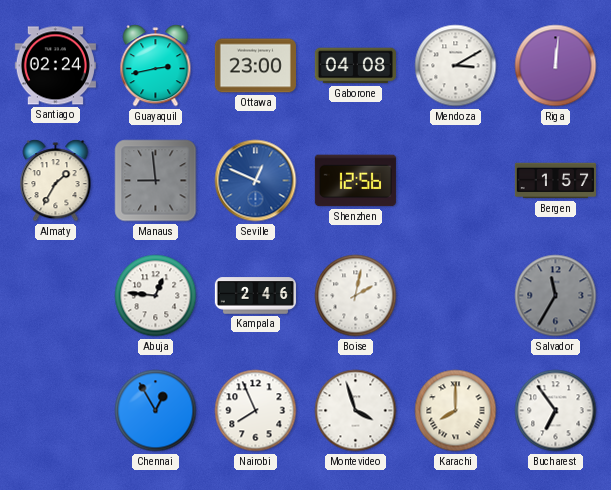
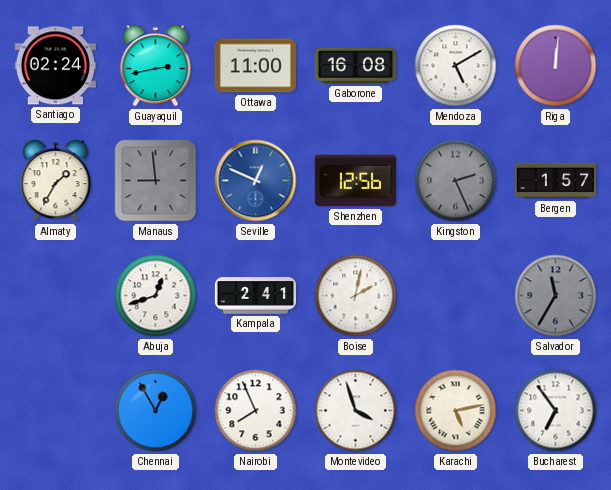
Ottawa: 23:00 -> 11:00
Gaborone: 04:08 -> 16:08
Mendoza: 3:10 -> 5:10
Kingston: none -> 2:26
Abuja: 12:46 -> 12:42
Kampala: 2:46 -> 2:41
Karachi: 8:00 -> 5:13
